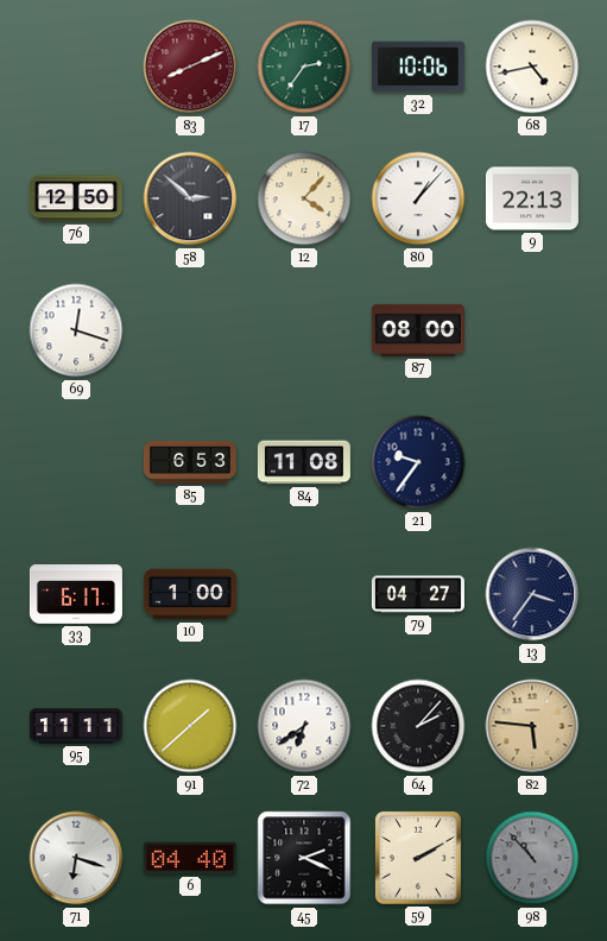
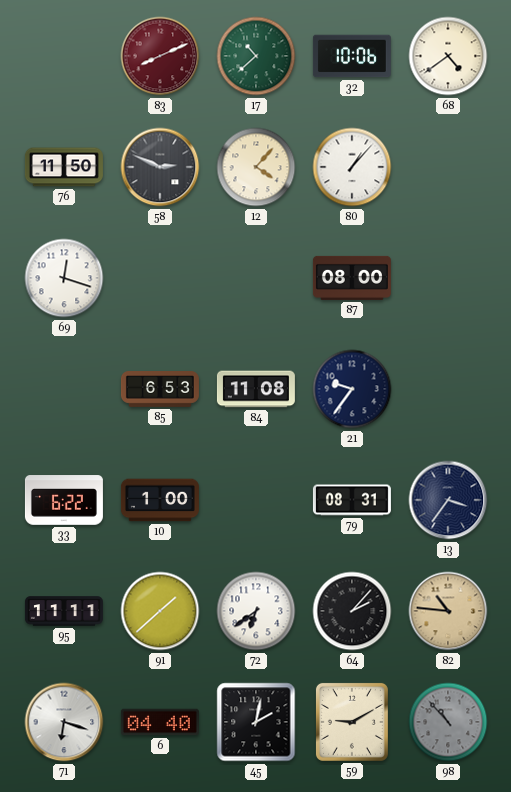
17: 2:36 -> 10:38
68: 4:43 -> 4:39
76: 12:50 -> 11:50
58: 2:52 -> 2:49
9: 22:13 -> none
33: 6:17 -> 6:22
79: 04:27 -> 08:31
82: 5:46 -> 10:46
45: 2:19 -> 2:02
59: 2:10 -> 9:10
